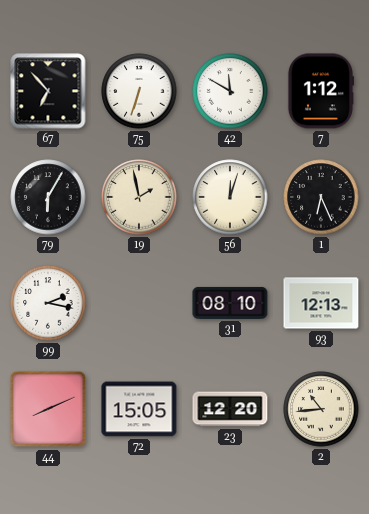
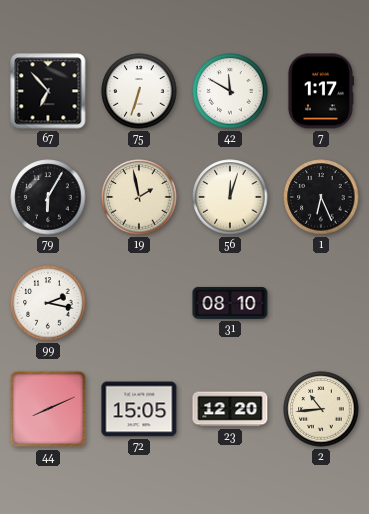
7: 1:12 -> 1:17
93: 12:13 -> none
